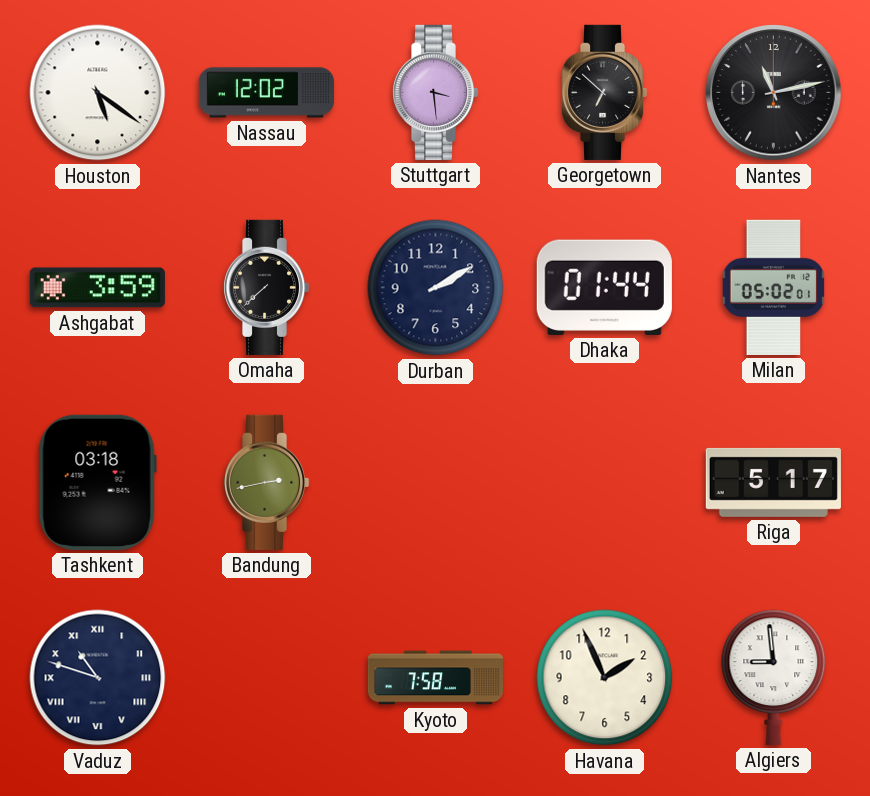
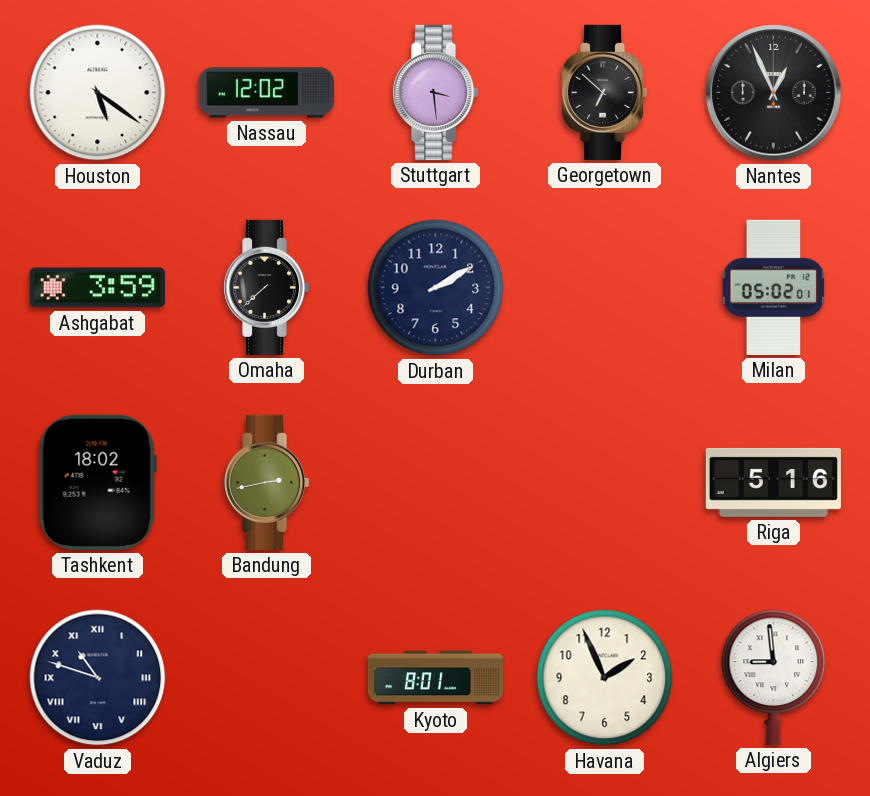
Nantes: 11:13 -> 12:56
Dhaka: 01:44 -> none
Tashkent: 03:18 -> 18:02
Riga: 5:17 -> 5:16
Kyoto: 7:58 -> 8:01
